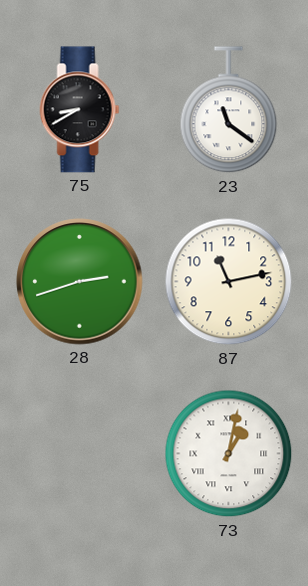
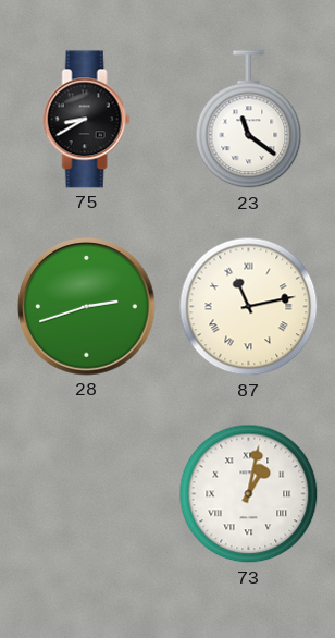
87 numerals: Arabic -> Roman
